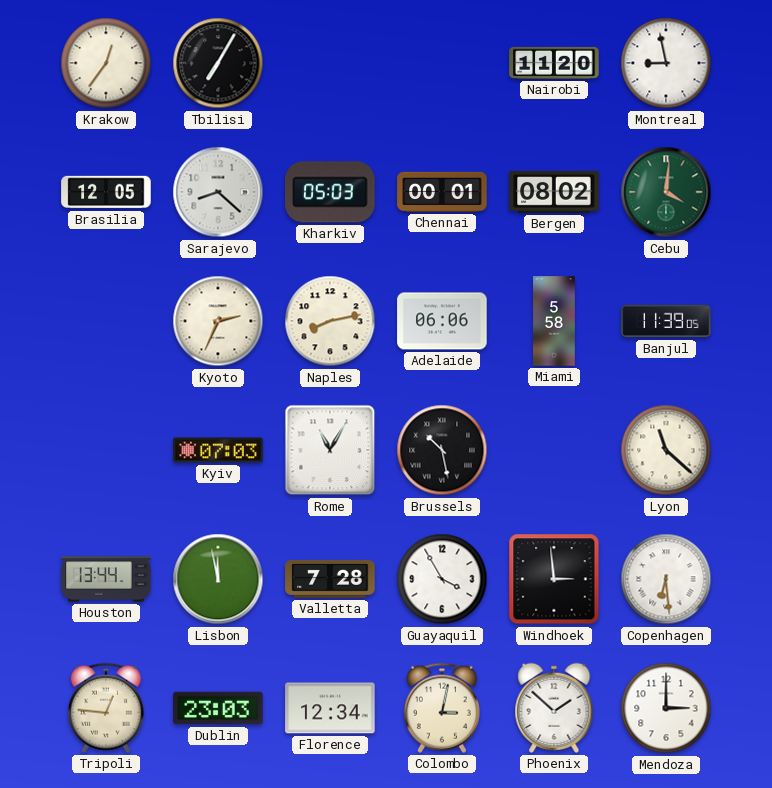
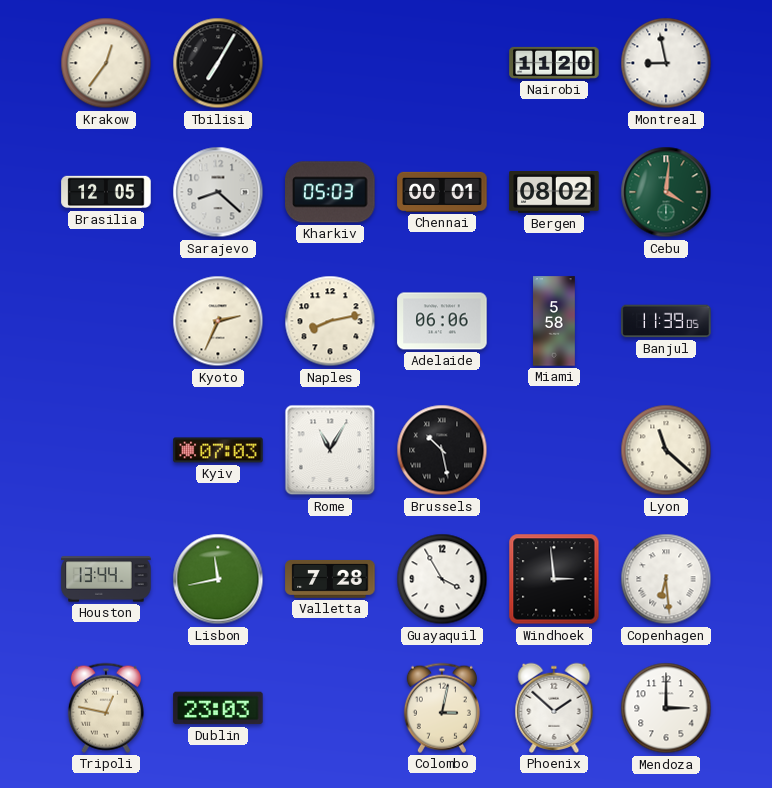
Lisbon: 11:58 -> 11:43
Tripoli: 12:46 -> 12:47
Florence: 12:34 -> none
